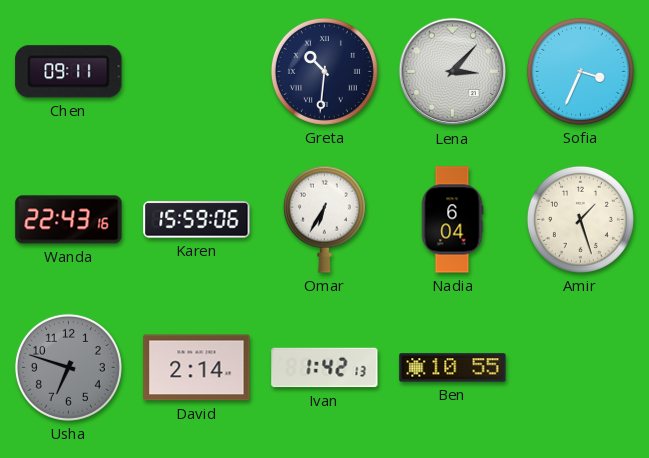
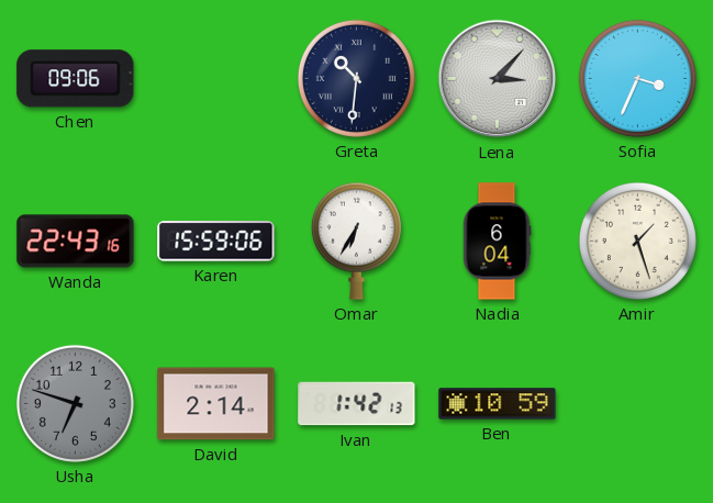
Chen: 09:11 -> 09:06
Ben: 10:55 -> 10:59
